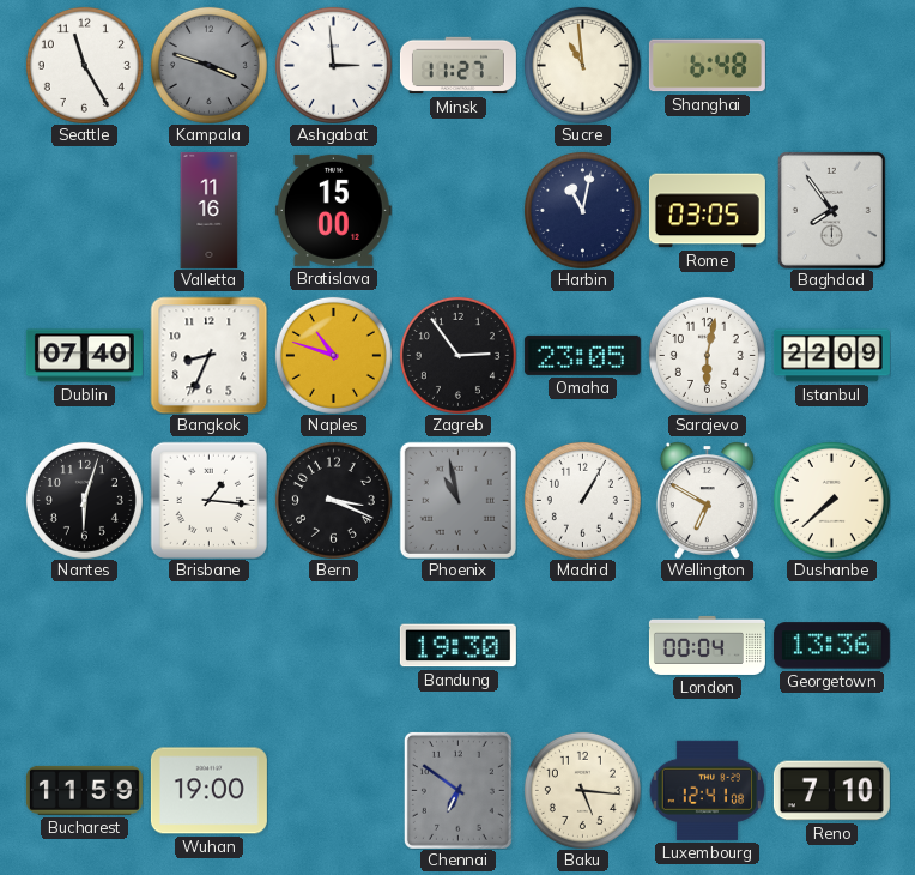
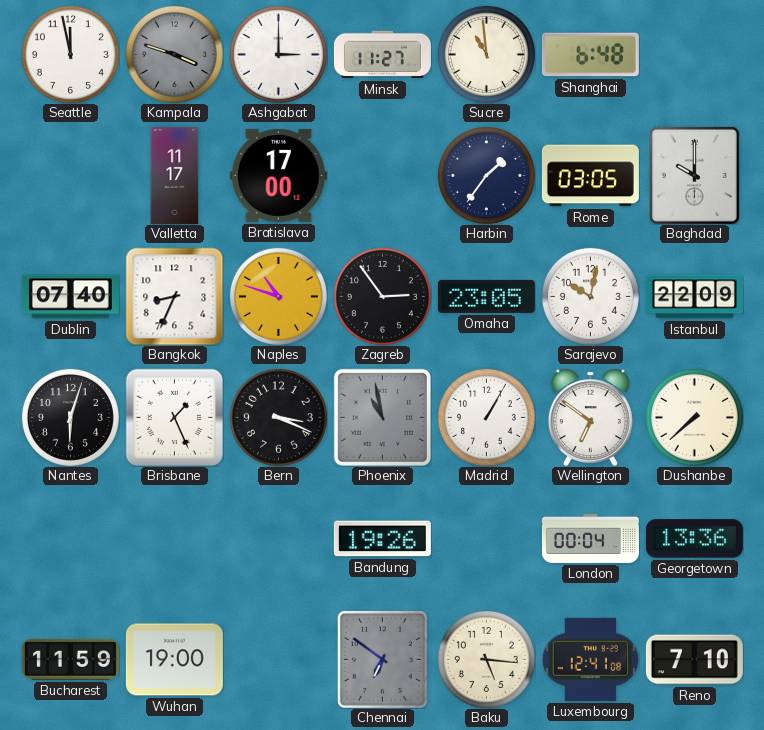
Seattle: 11:25 -> 11:58
Ashgabat: 2:59 -> 3:00
Valletta: 11:16 -> 11:17
Bratislava: 15:00 -> 17:00
Harbin: 11:02 -> 1:36
Baghdad: 7:54 -> 10:00
Sarajevo: 6:02 -> 10:02
Brisbane: 1:16 -> 1:26
Wellington: 6:50 -> 6:51
Bandung: 19:30 -> 19:26
